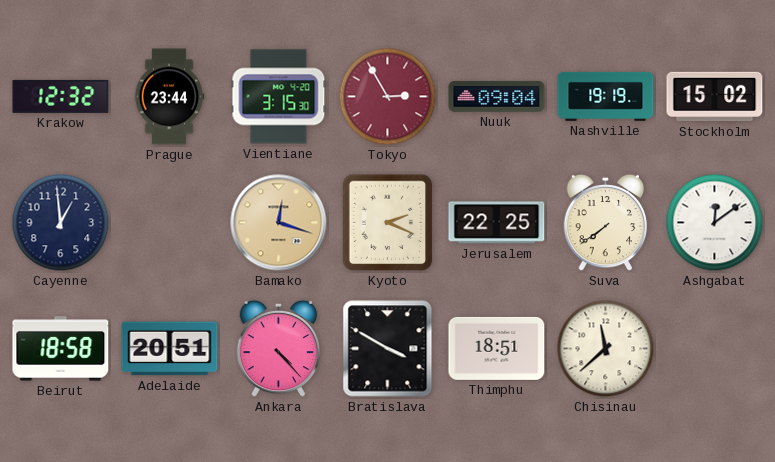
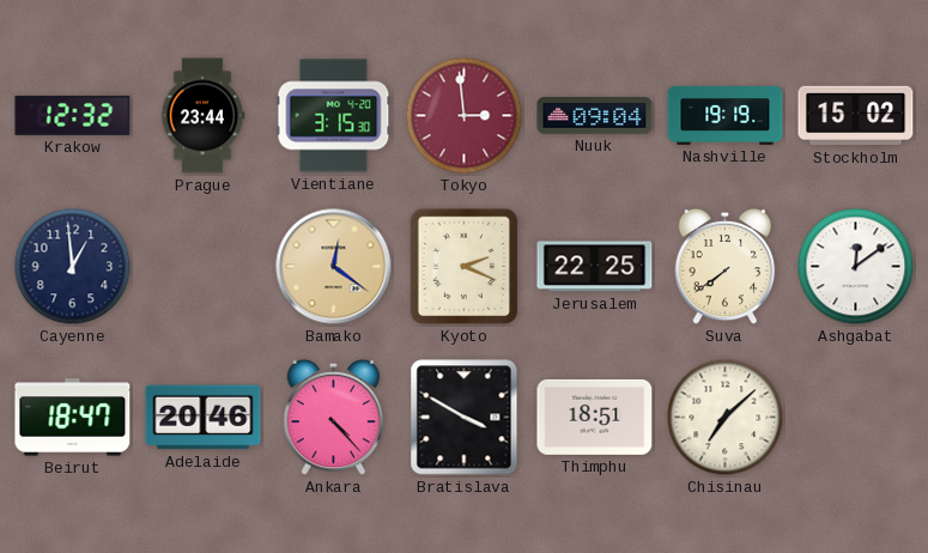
Tokyo: 2:55 -> 2:59
Bamako: 12:18 -> 12:21
Beirut: 18:58 -> 18:47
Adelaide: 20:51 -> 20:46
Chisinau: 11:38 -> 7:08
